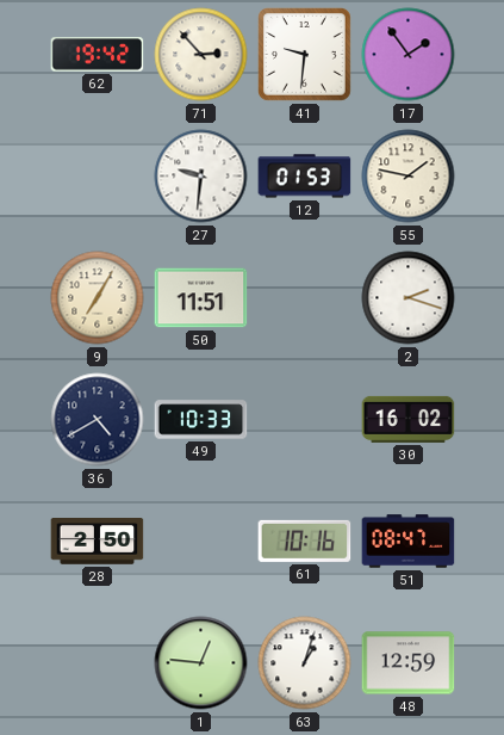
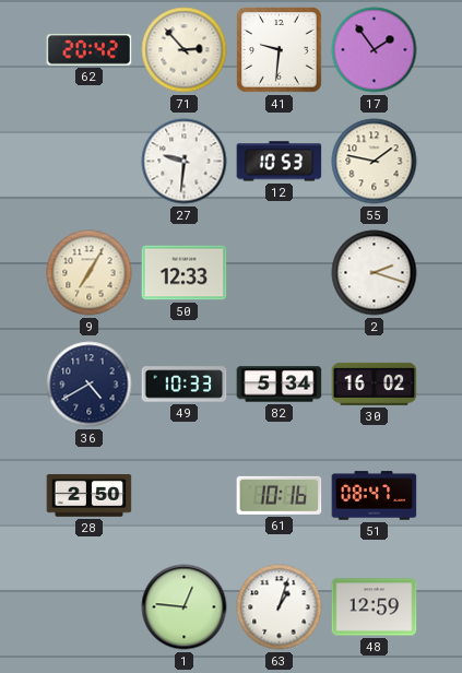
62: 19:42 -> 20:42
12: 01:53 -> 10:53
50: 11:51 -> 12:33
82: none -> 5:34
